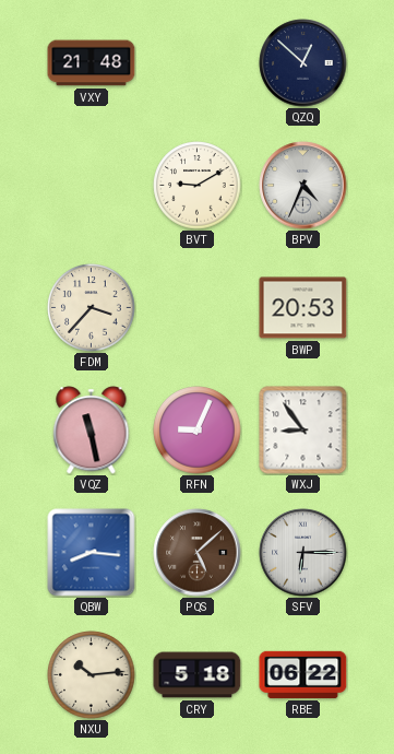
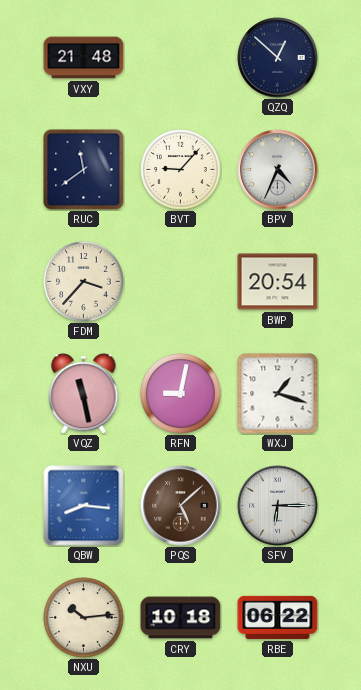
RUC: none -> 11:39
BVT: 9:10 -> 9:07
BWP: 20:53 -> 20:54
RFN: 9:04 -> 9:02
WXJ: 8:54 -> 1:18
CRY: 5:18 -> 10:18
